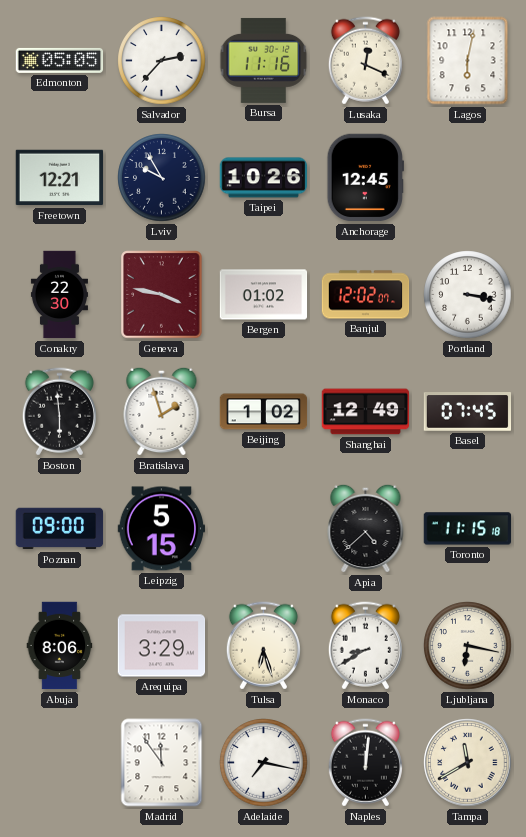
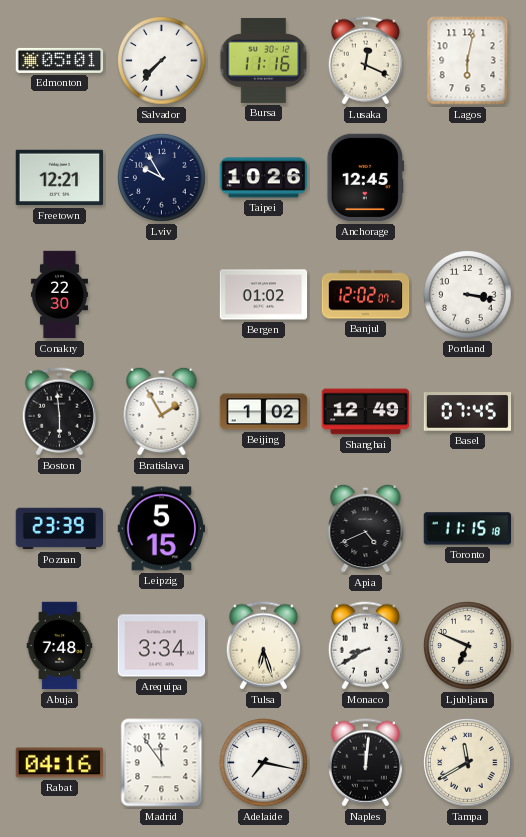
Edmonton: 05:05 -> 05:01
Salvador: 2:37 -> 7:37
Geneva: 3:47 -> none
Bratislava: 1:57 -> 1:55
Poznan: 09:00 -> 23:39
Apia: 4:38 -> 4:41
Abuja: 8:06 -> 7:48
Arequipa: 3:29 -> 3:34
Ljubljana: 6:17 -> 6:49
Rabat: none -> 04:16
